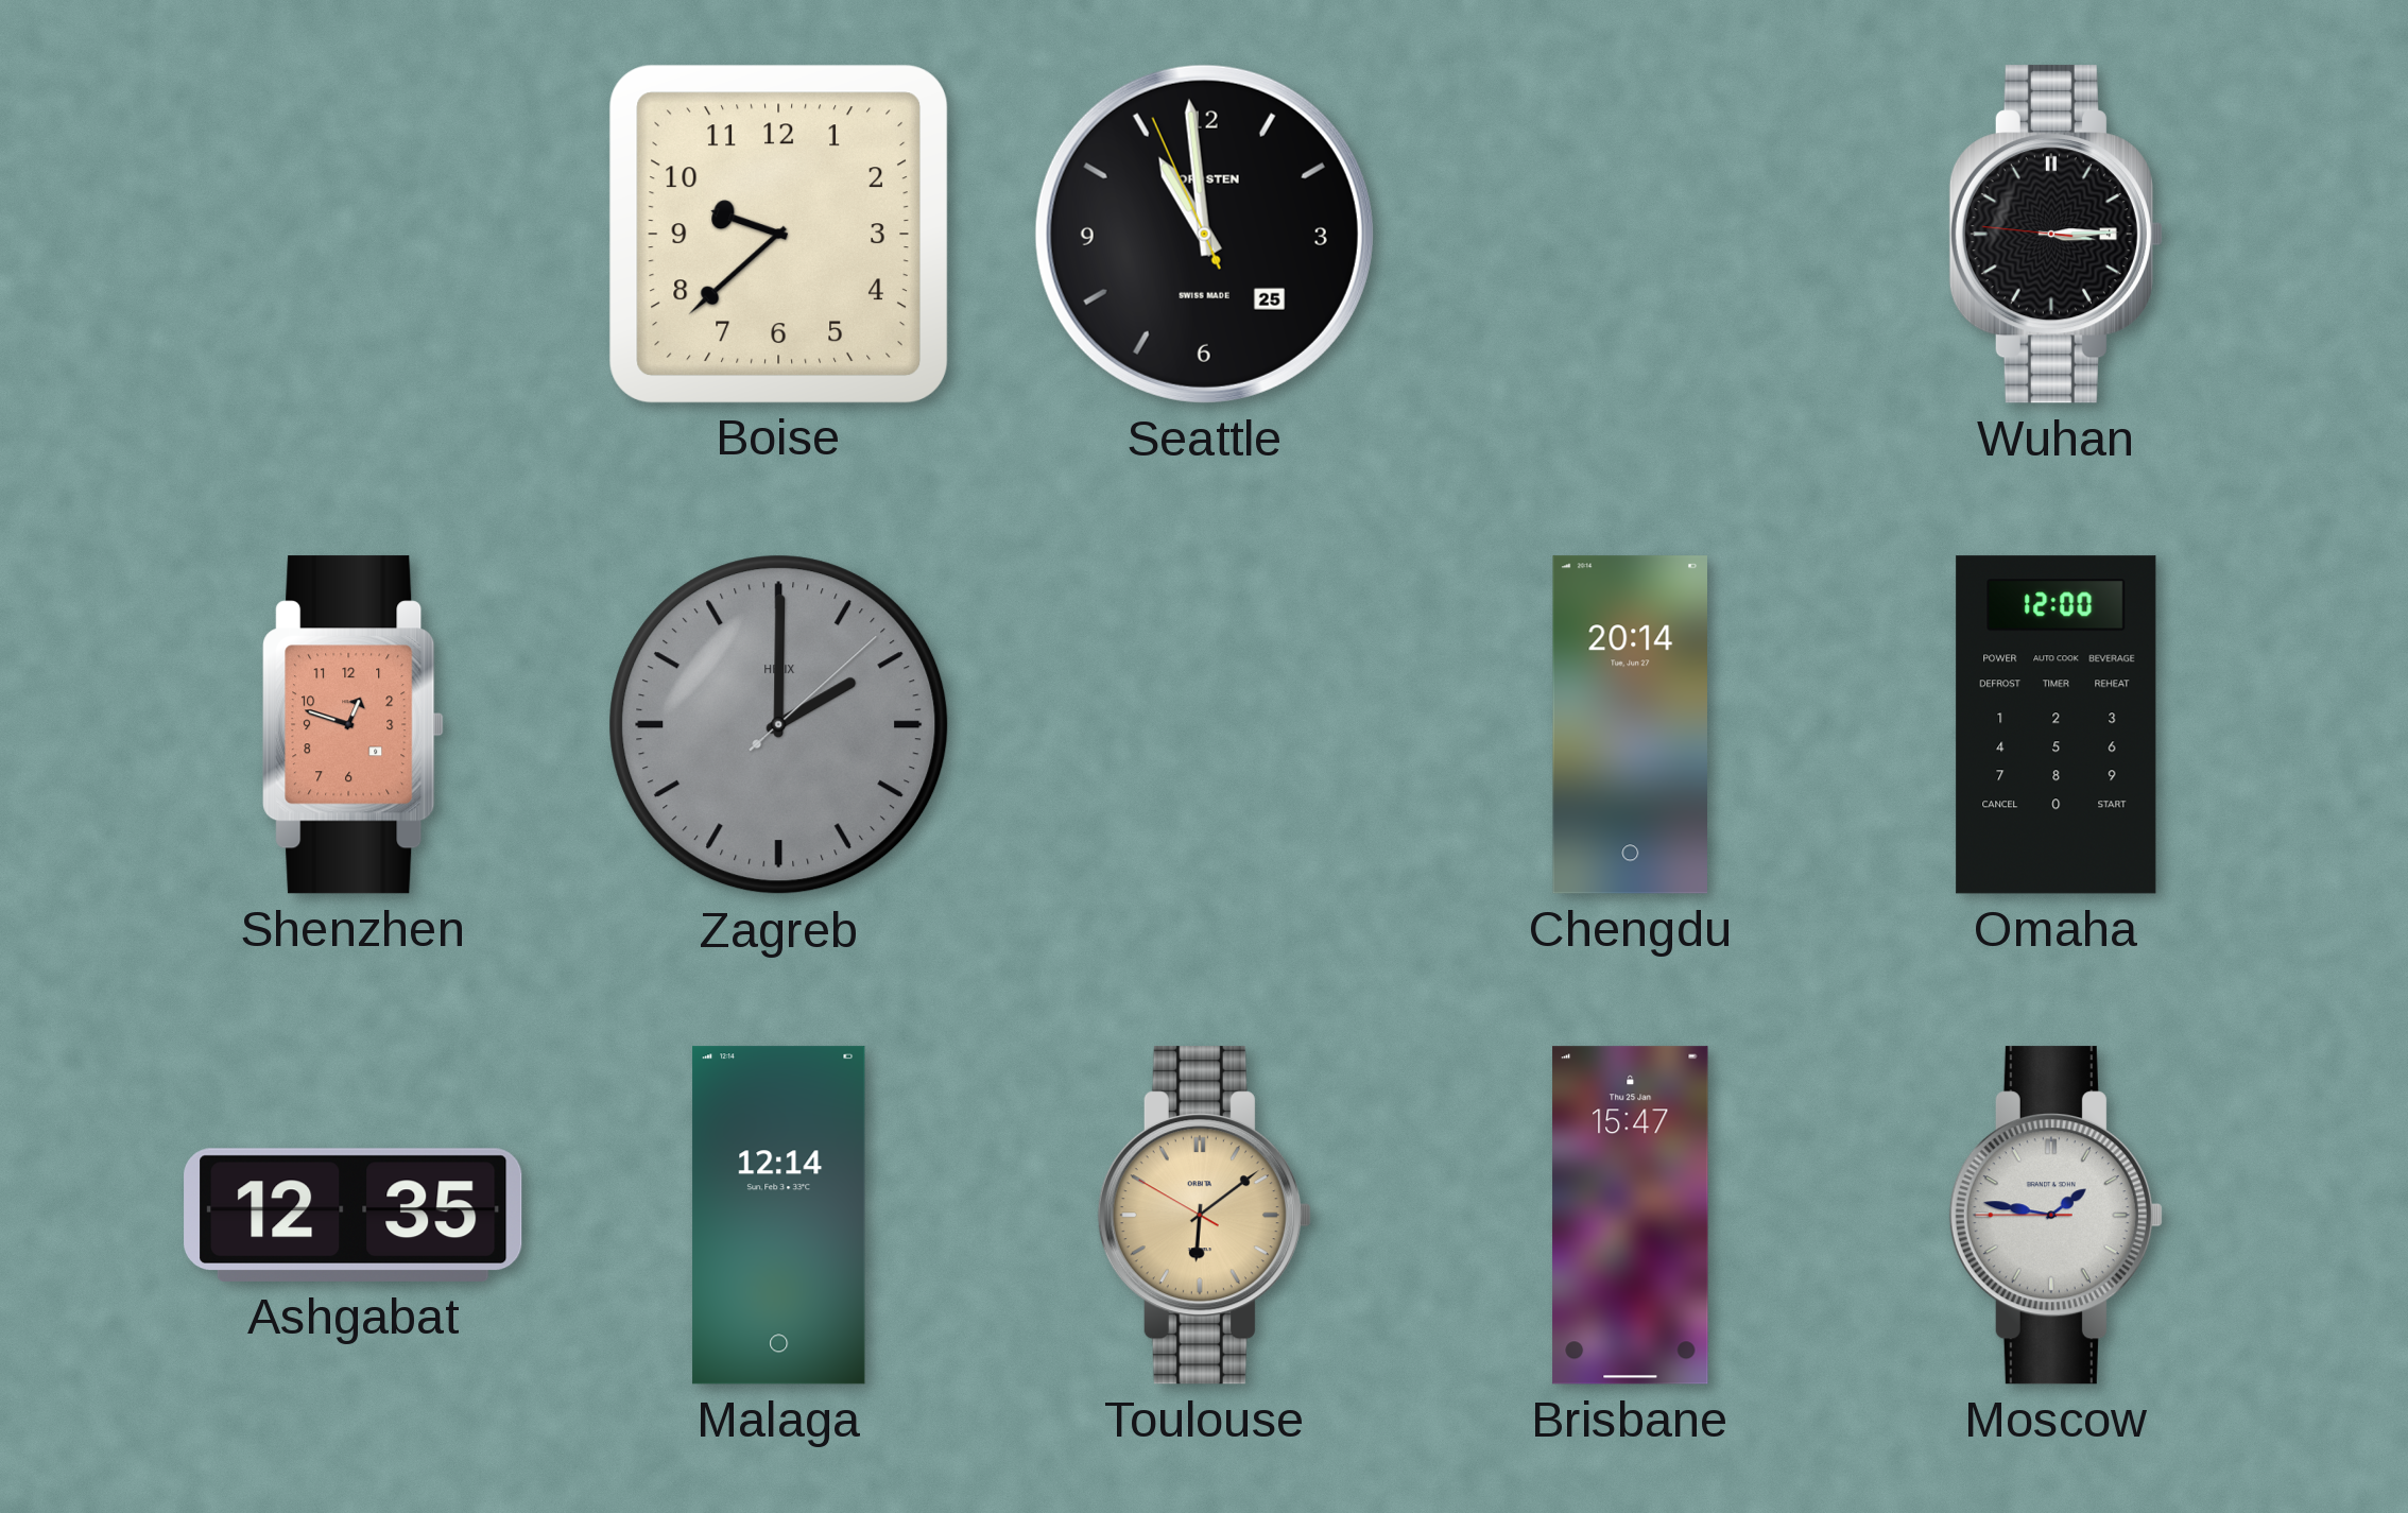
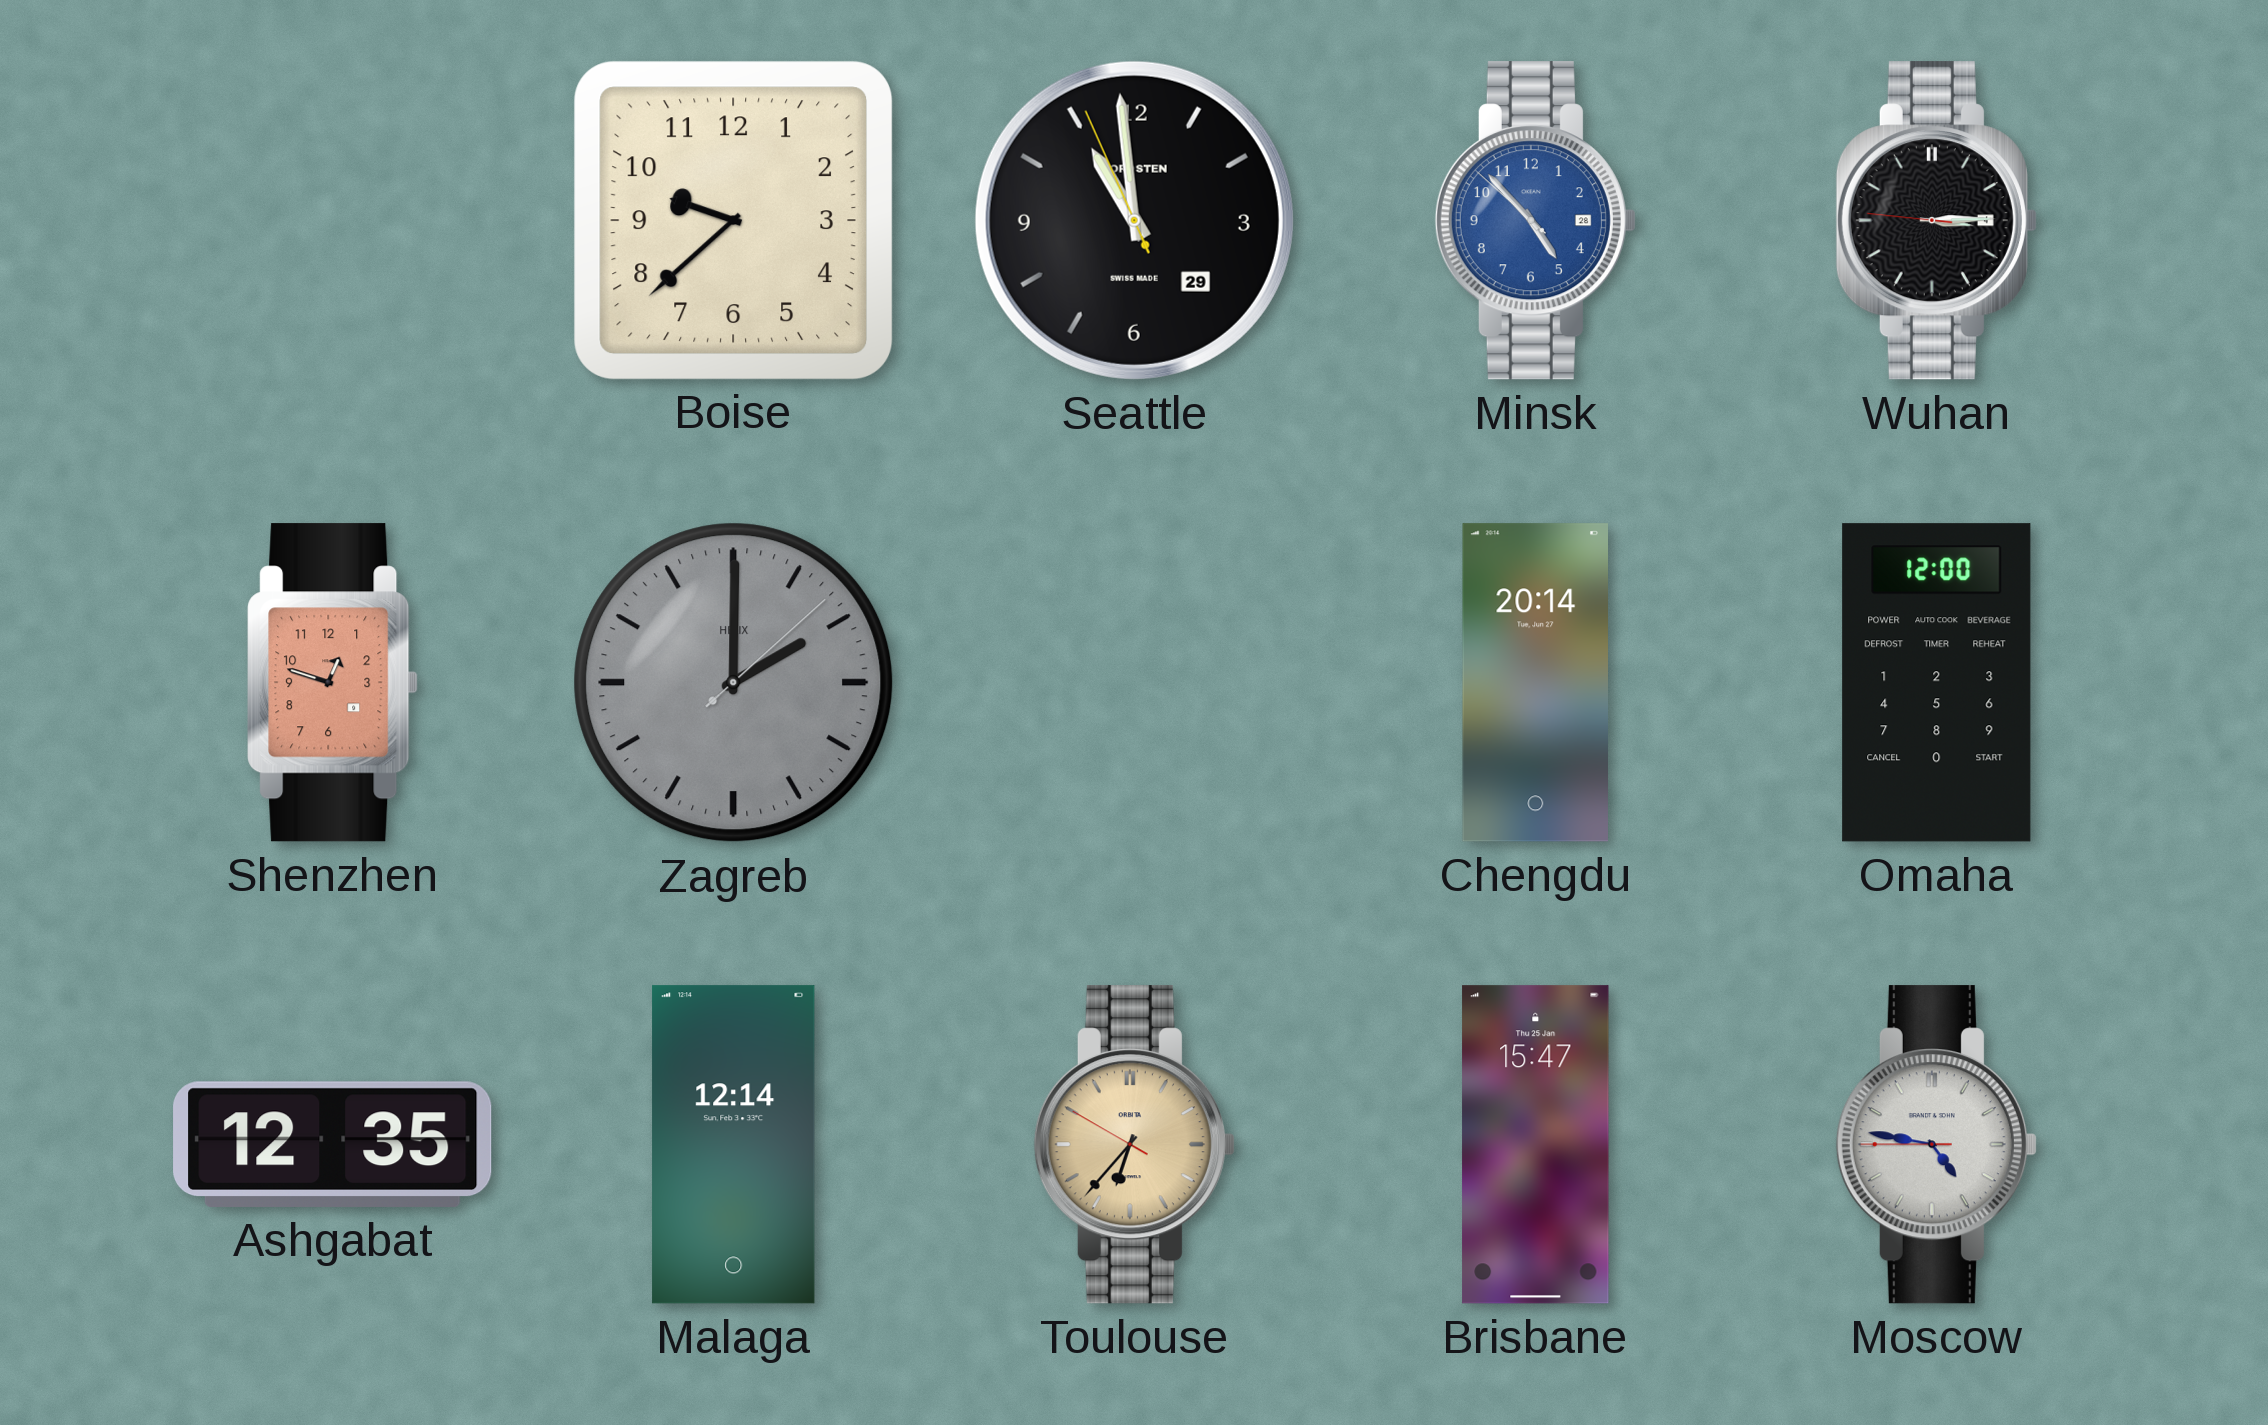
Seattle date: 25 -> 29
Minsk: none -> 4:52
Toulouse: 6:08 -> 6:36
Moscow: 1:46 -> 4:46
